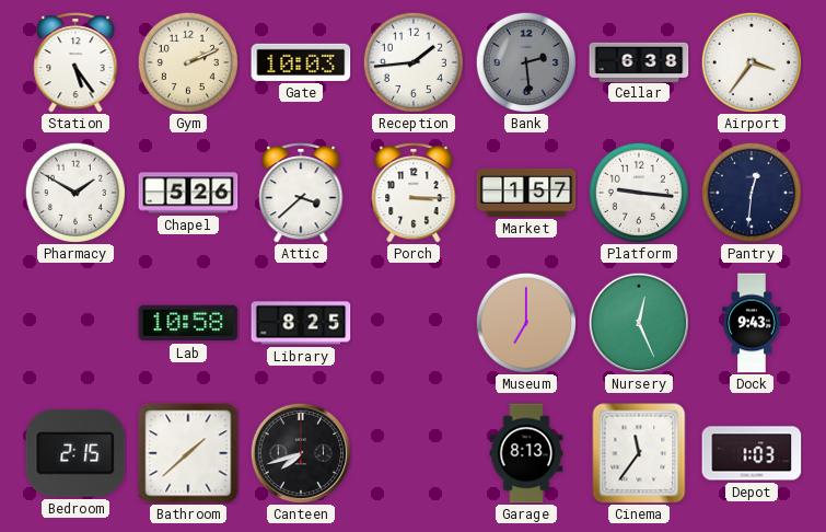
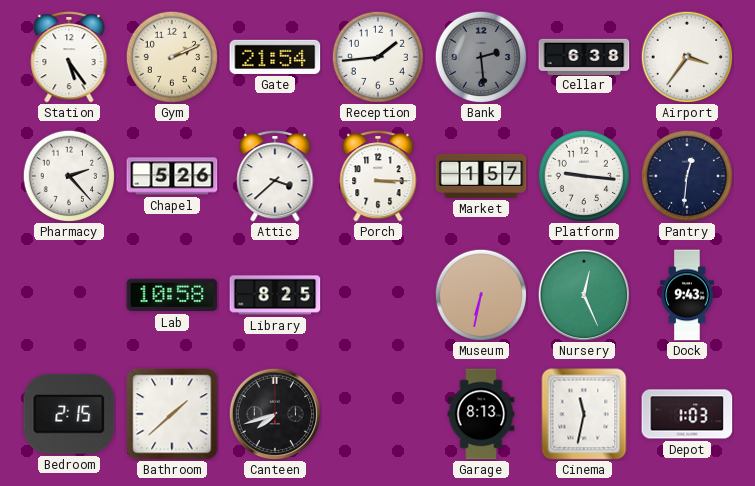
Gate: 10:03 -> 21:54
Pharmacy: 1:50 -> 2:23
Museum: 7:00 -> 6:32
Cinema: 11:36 -> 11:32
